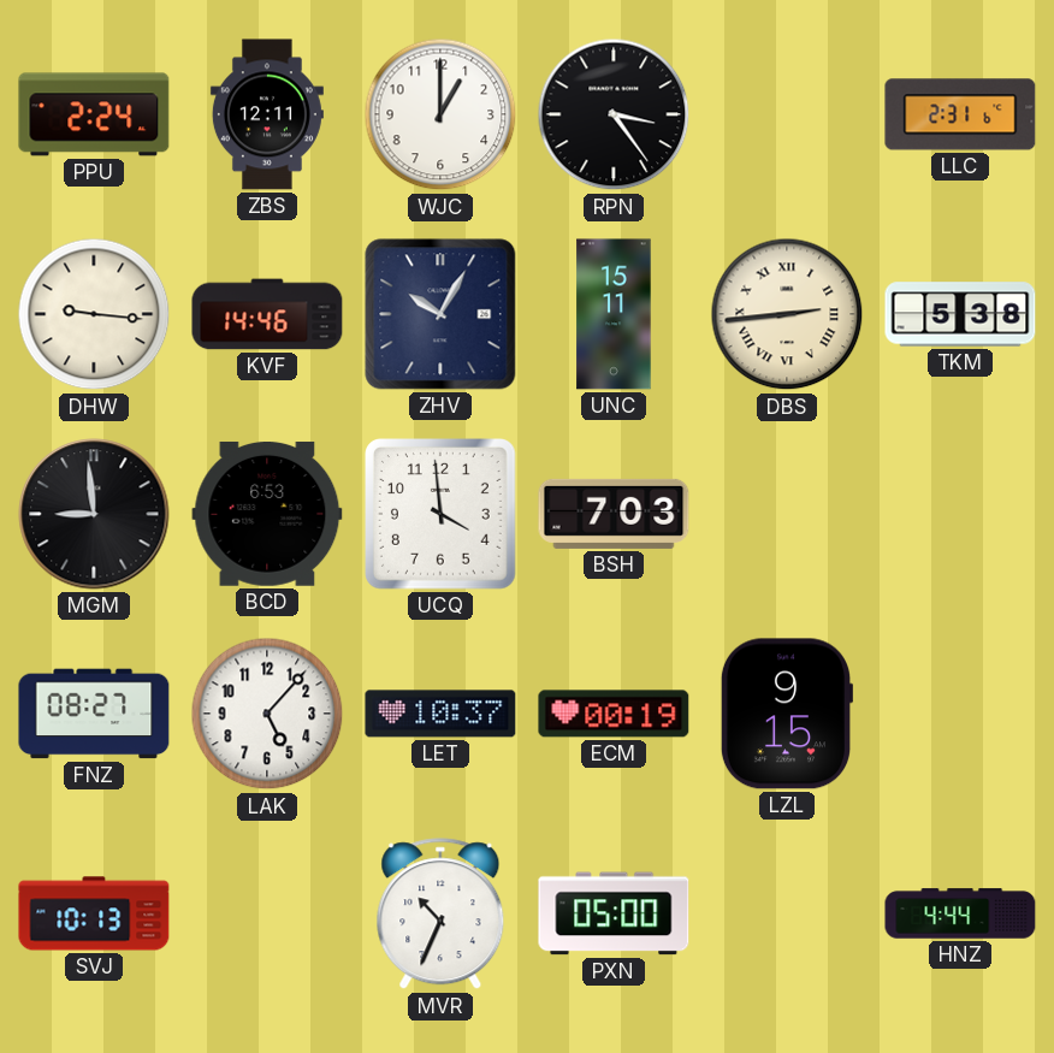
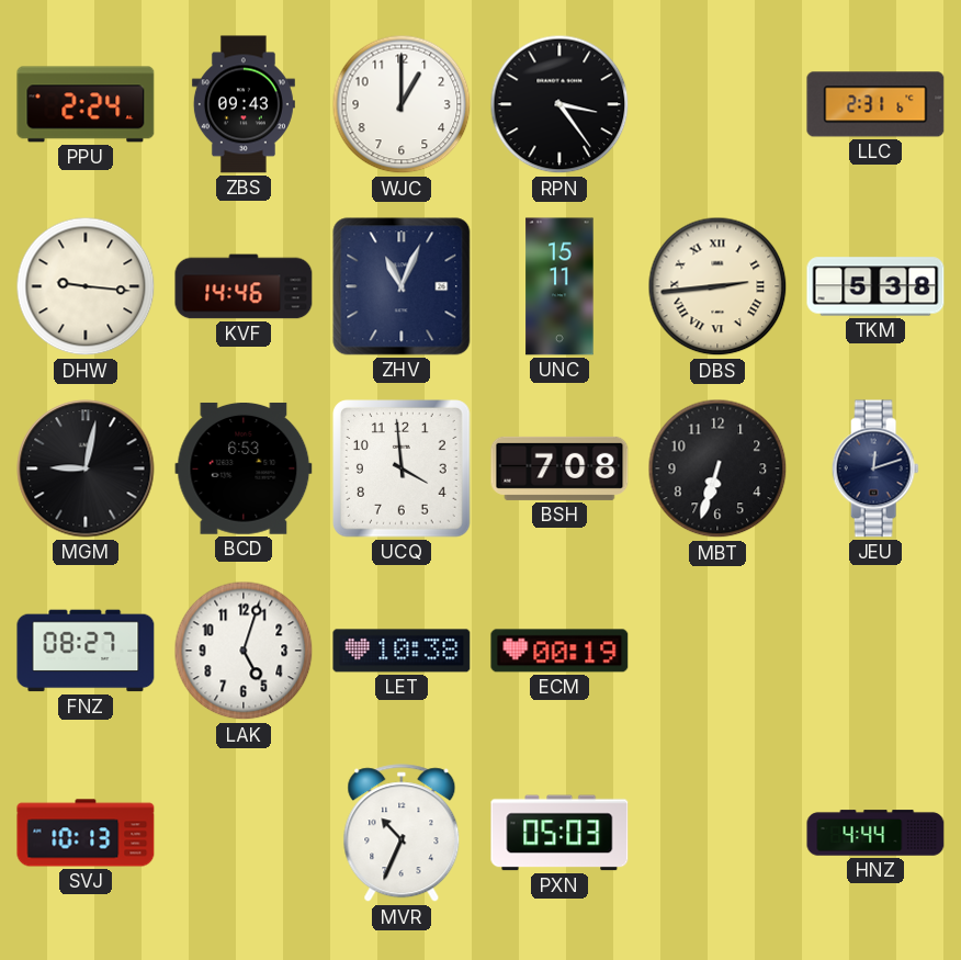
ZBS: 12:11 -> 09:43
ZHV: 10:05 -> 11:04
MGM: 8:59 -> 9:02
BSH: 7:03 -> 7:08
MBT: none -> 6:33
JEU: none -> 12:12
LAK: 5:07 -> 5:03
LET: 10:37 -> 10:38
LZL: 9:15 -> none
PXN: 05:00 -> 05:03
